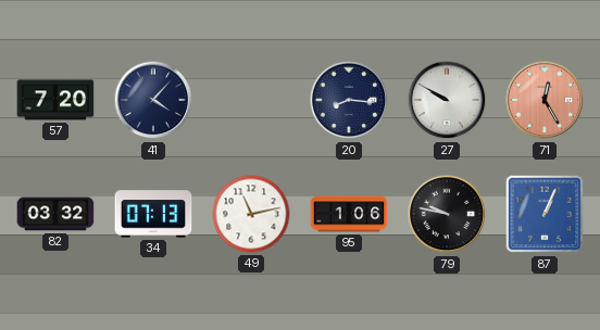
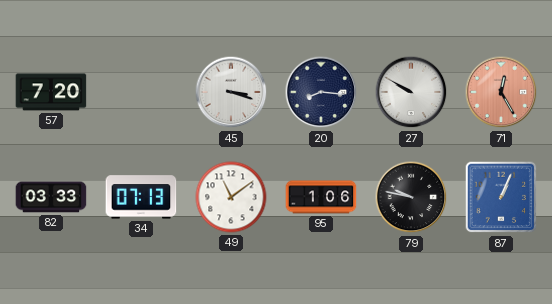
41: 4:07 -> none
45: none -> 3:18
82: 03:32 -> 03:33
49: 11:13 -> 11:09
